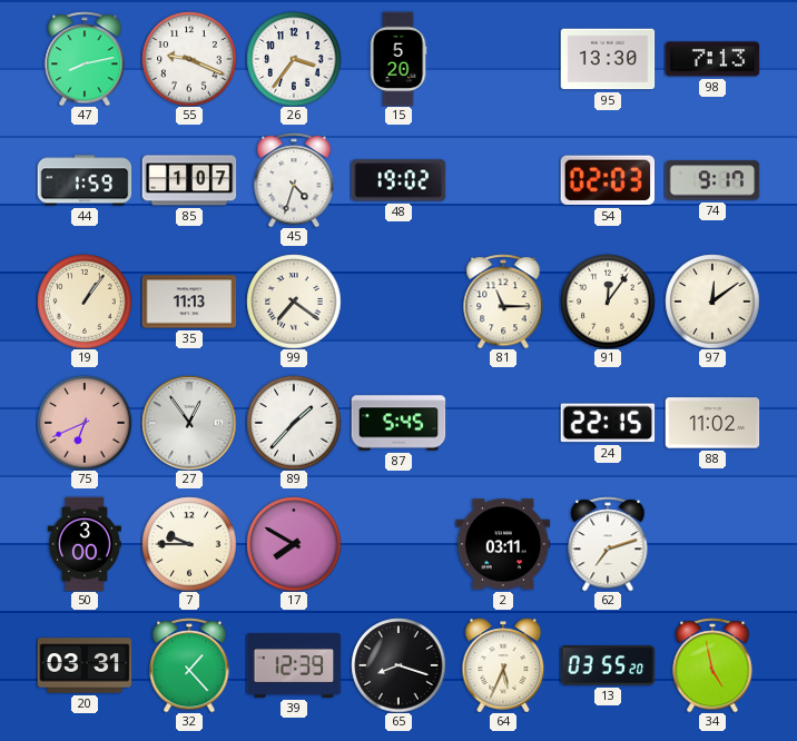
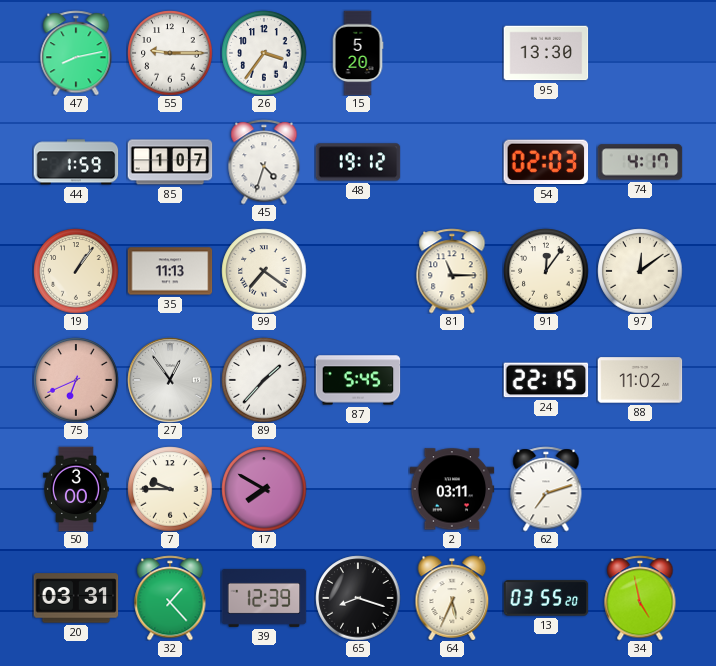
55: 9:19 -> 9:15
98: 7:13 -> none
48: 19:02 -> 19:12
74: 9:17 -> 4:17
